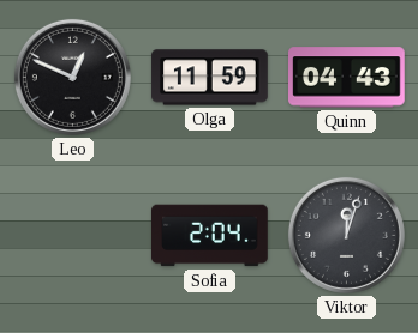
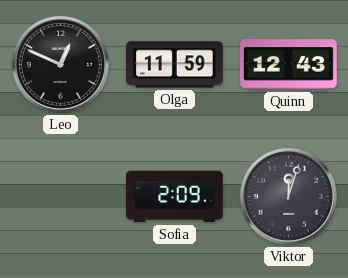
Quinn: 04:43 -> 12:43
Sofia: 2:04 -> 2:09
